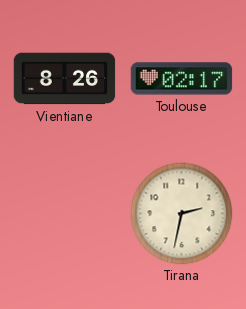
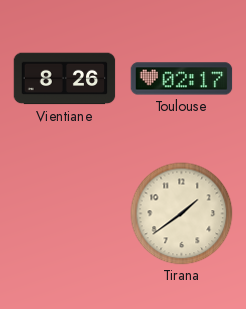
Tirana: 2:32 -> 1:39
